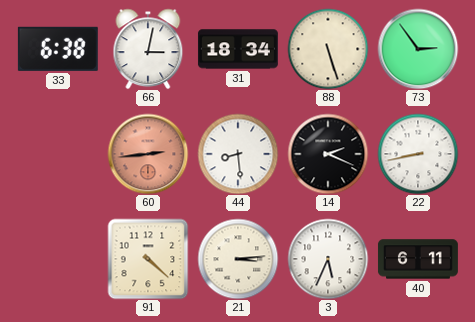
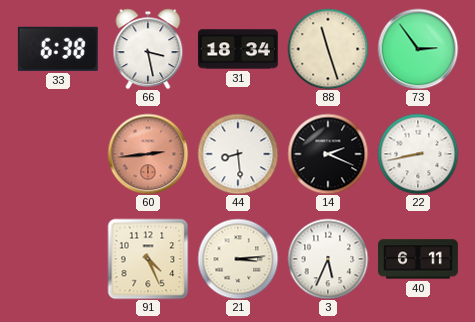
66: 3:02 -> 3:28
88: 5:27 -> 11:27
91: 4:22 -> 4:26
